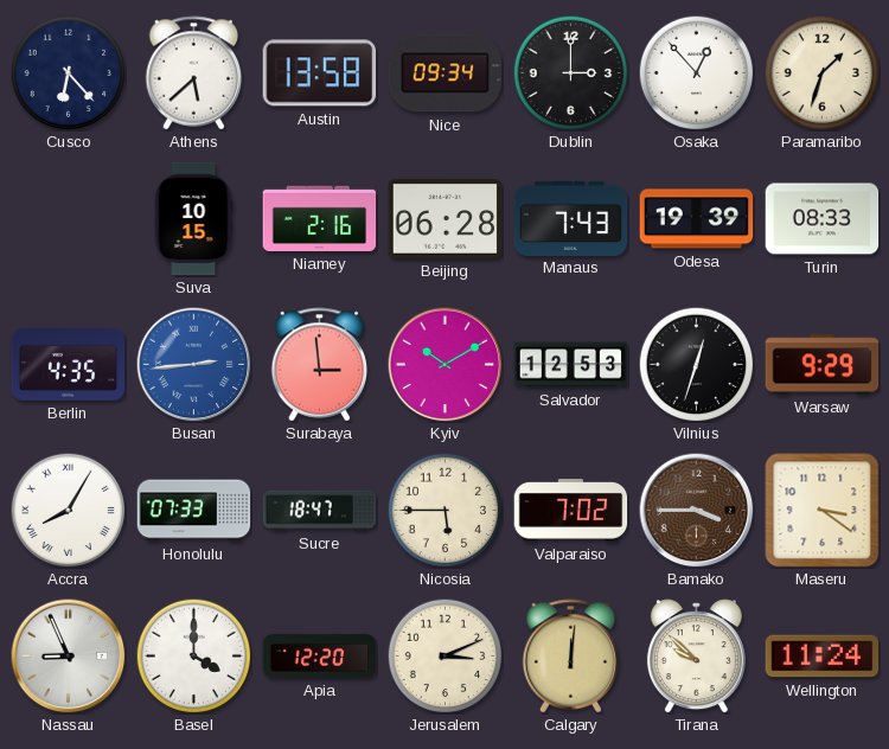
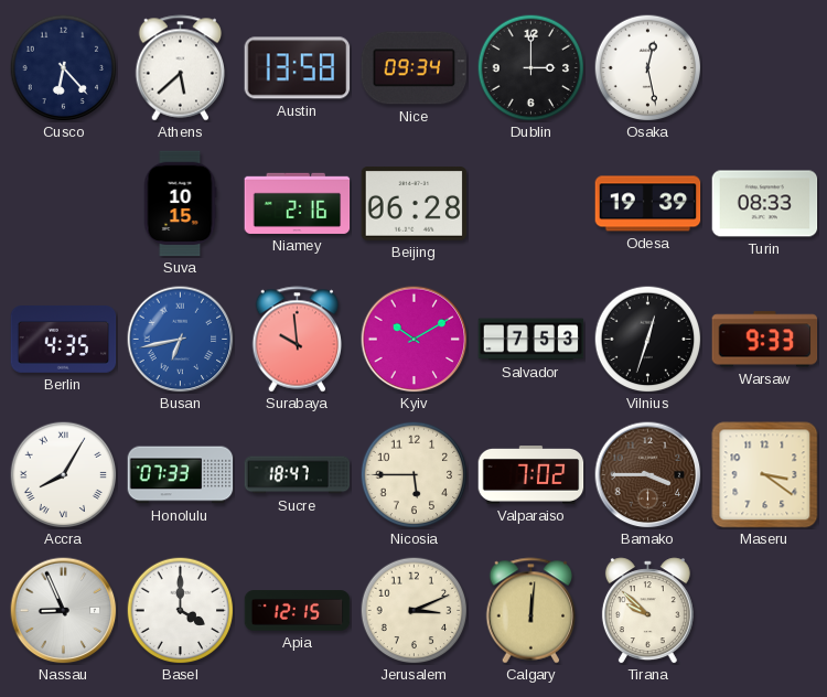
Osaka: 12:53 -> 12:28
Paramaribo: 1:33 -> none
Manaus: 7:43 -> none
Busan: 2:44 -> 6:43
Surabaya: 2:59 -> 9:59
Salvador: 12:53 -> 7:53
Warsaw: 9:29 -> 9:33
Apia: 12:20 -> 12:15
Wellington: 11:24 -> none
